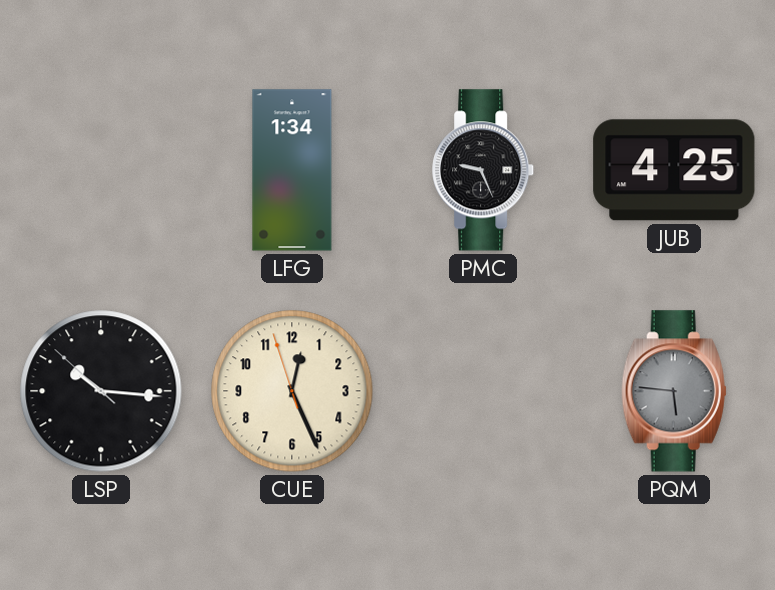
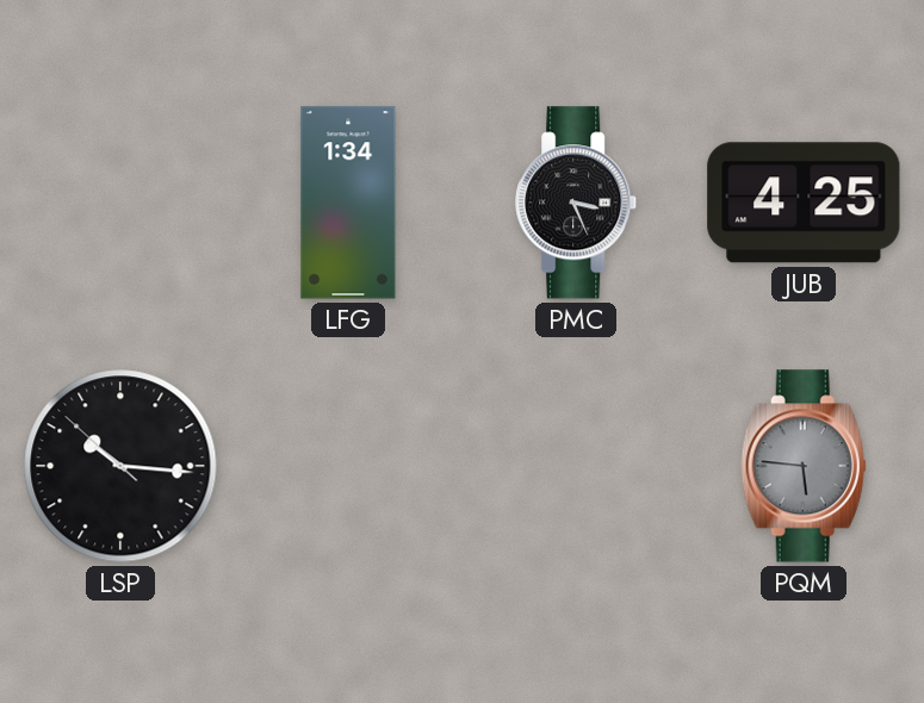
PMC: 9:26 -> 3:26
CUE: 12:25 -> none
